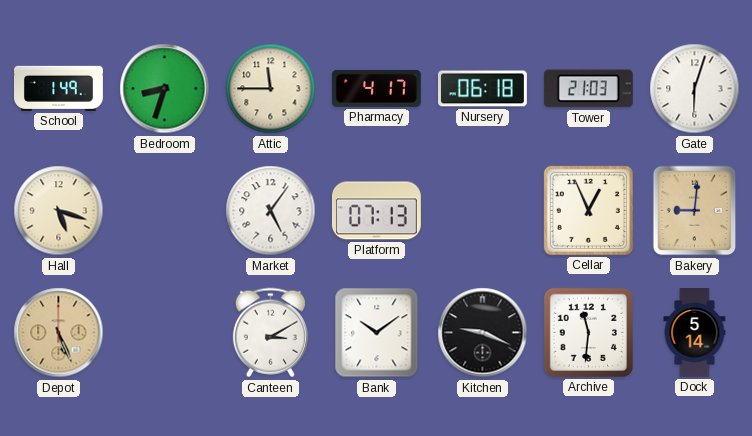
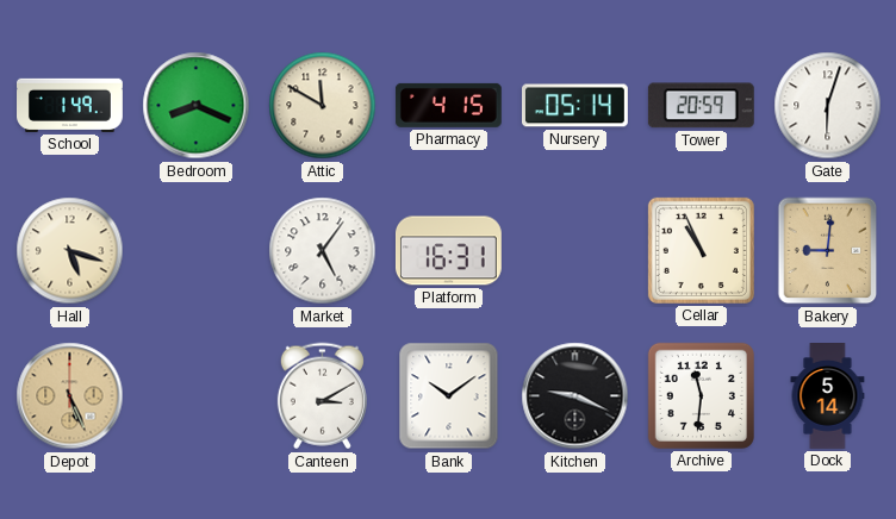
Bedroom: 8:33 -> 8:19
Attic: 11:45 -> 11:50
Pharmacy: 4:17 -> 4:15
Nursery: 06:18 -> 05:14
Tower: 21:03 -> 20:59
Platform: 07:13 -> 16:31
Cellar: 12:56 -> 10:56
